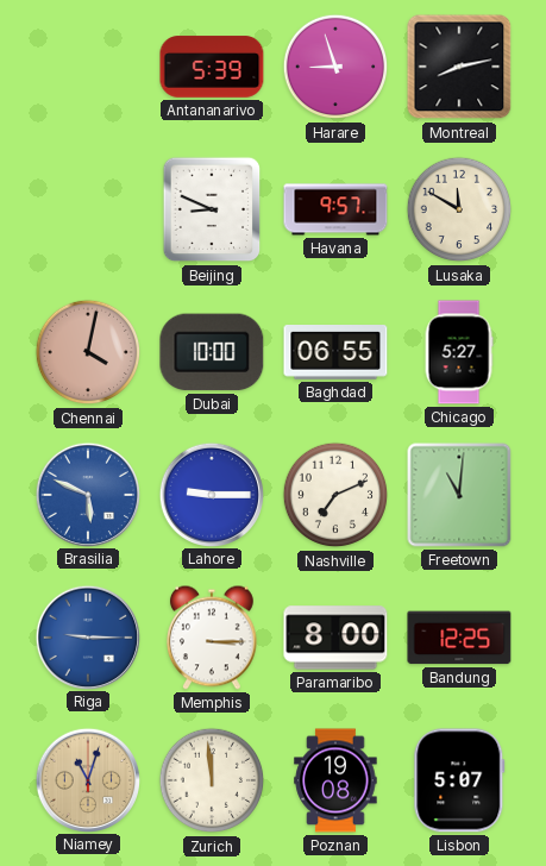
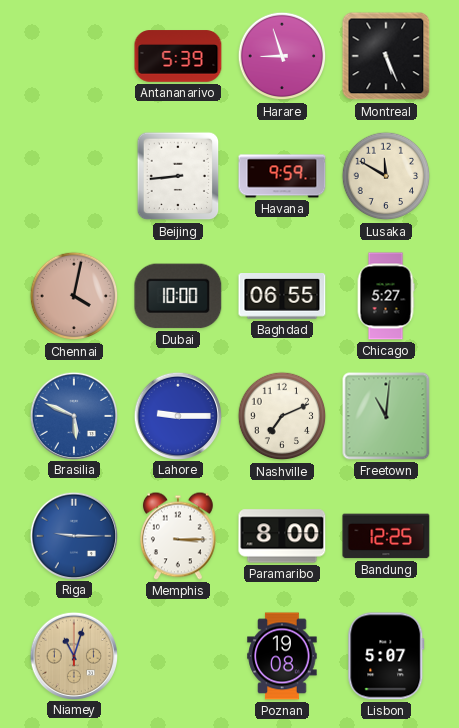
Montreal: 8:13 -> 5:26
Beijing: 8:49 -> 8:44
Havana: 9:57 -> 9:59
Zurich: 11:59 -> none
